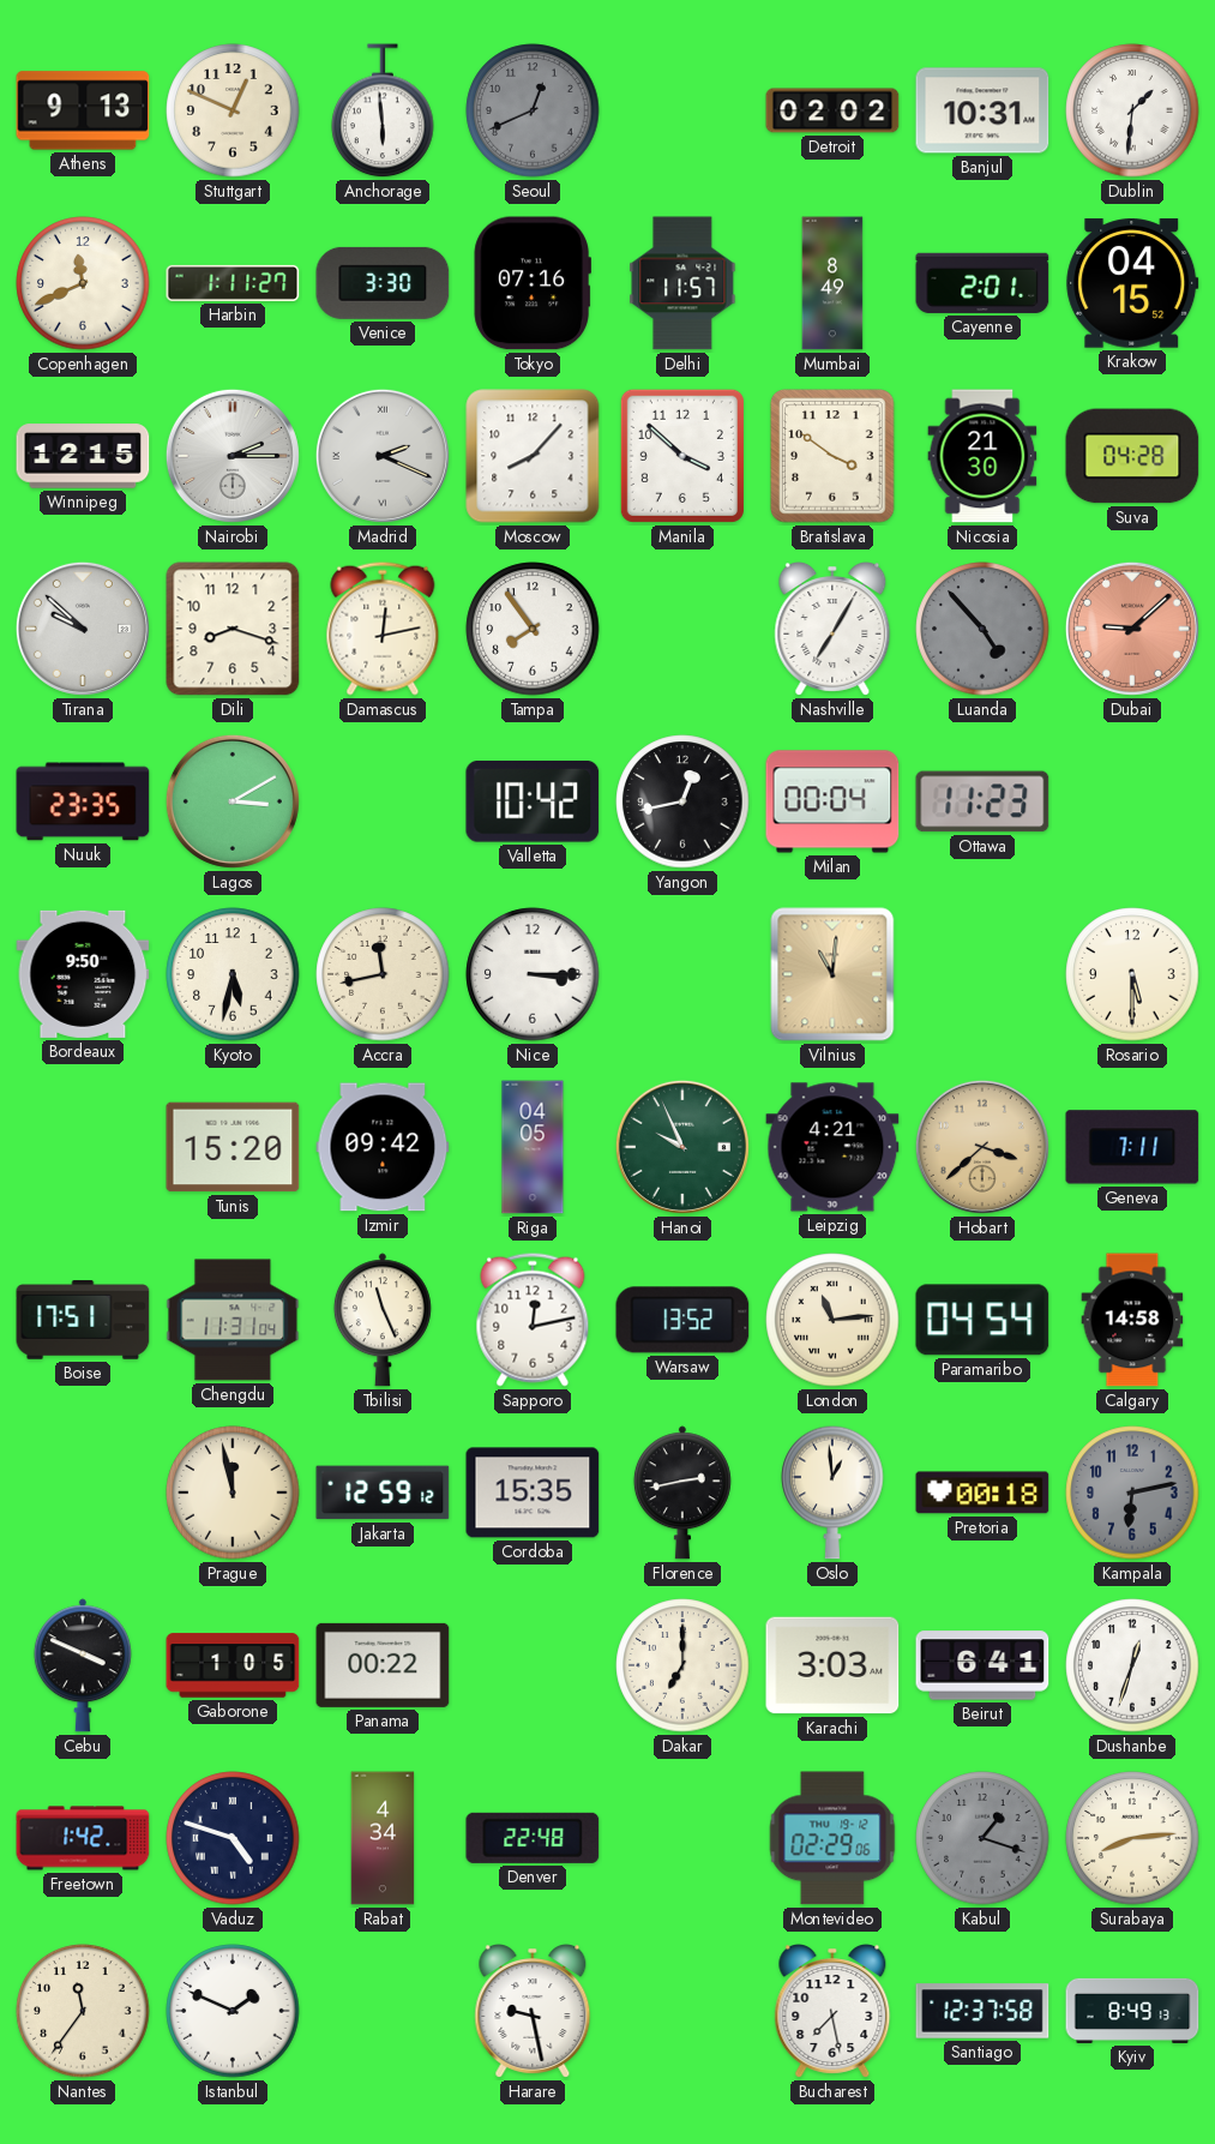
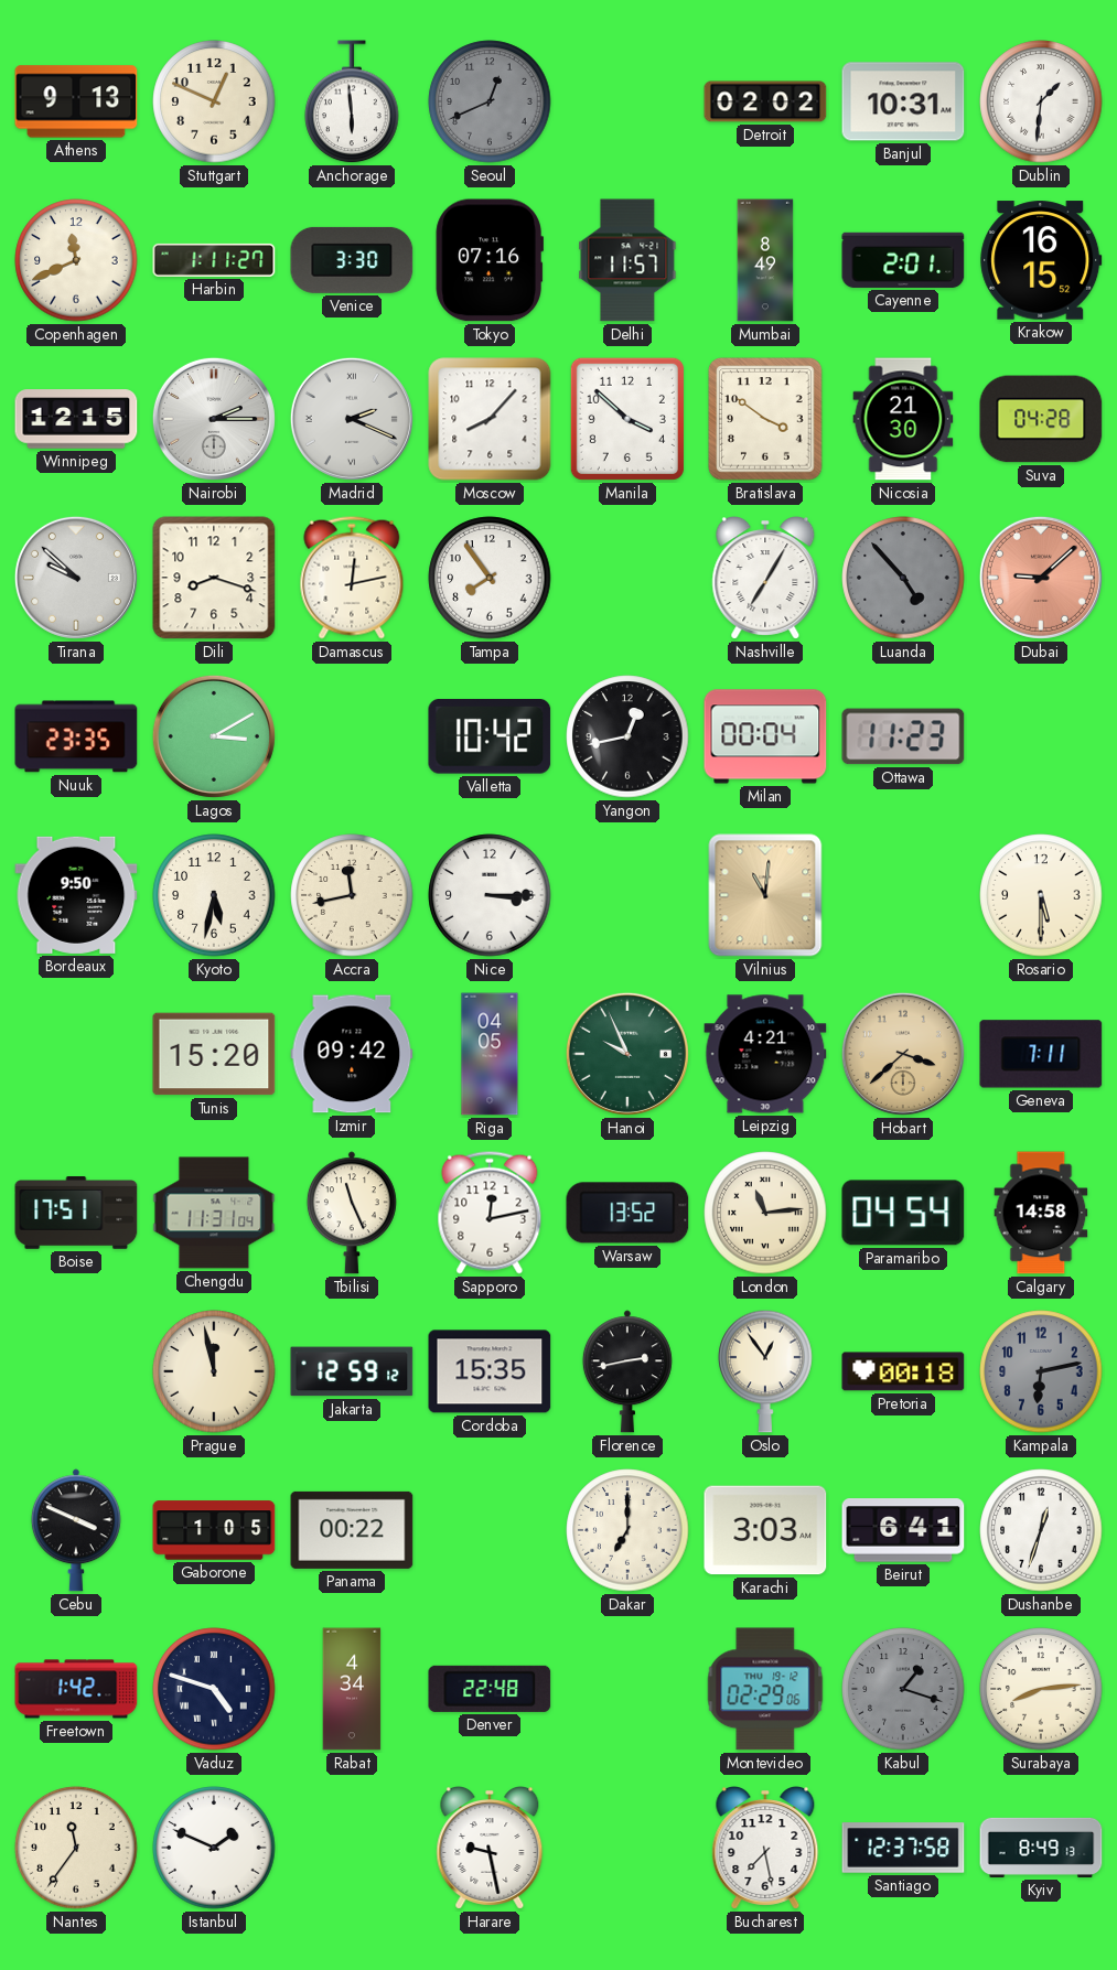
Krakow: 04:15 -> 16:15
Oslo: 12:59 -> 12:54
